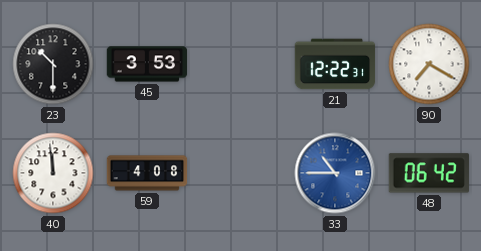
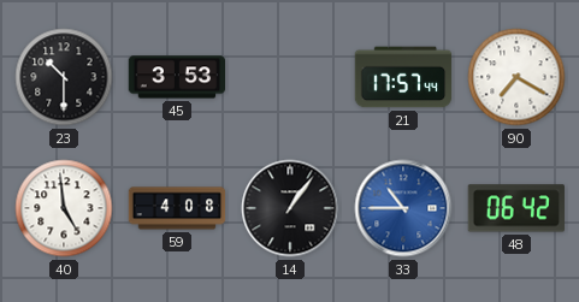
21: 12:22 -> 17:57
40: 11:59 -> 4:59
14: none -> 1:06
